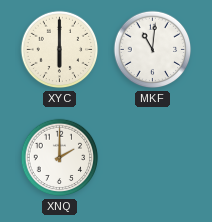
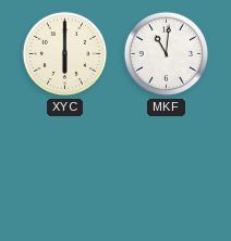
XNQ: 2:00 -> none
